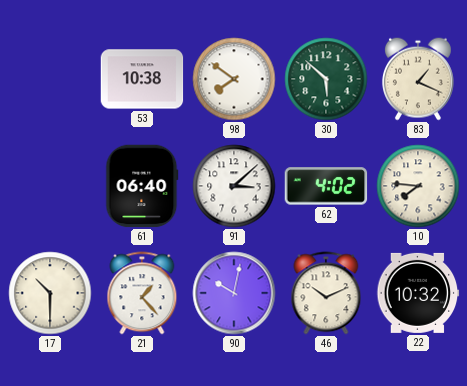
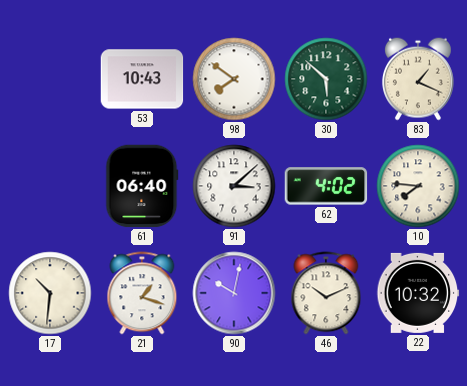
53: 10:38 -> 10:43
17: 10:30 -> 10:31
21: 1:23 -> 1:18
